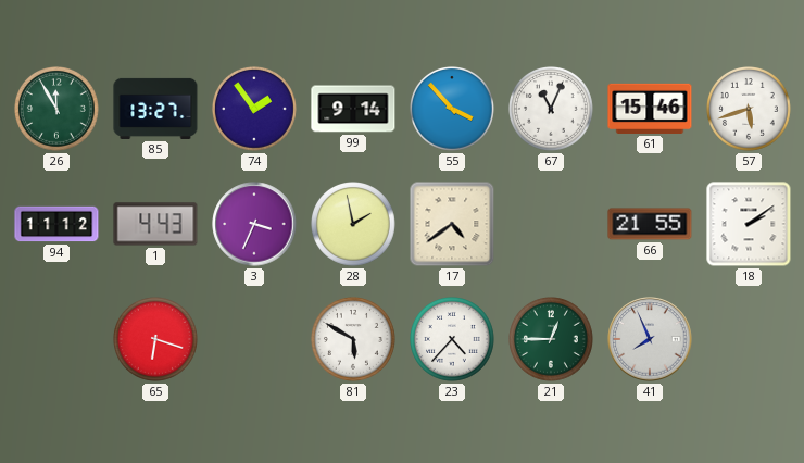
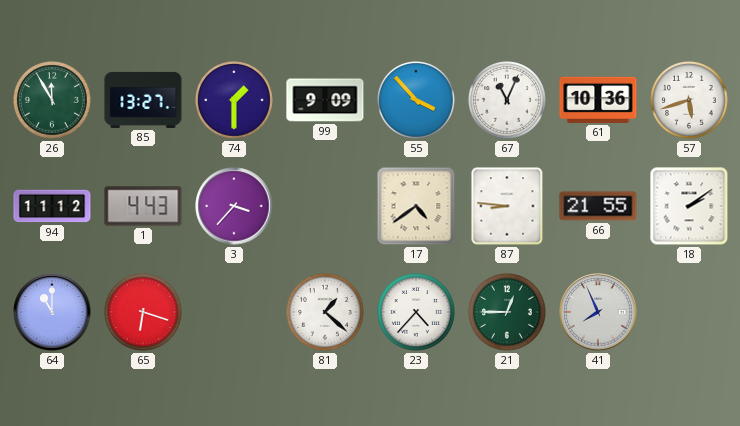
74: 1:54 -> 1:30
99: 9:14 -> 9:09
61: 15:46 -> 10:36
3: 3:34 -> 3:37
28: 1:58 -> none
87: none -> 8:46
64: none -> 11:00
81: 5:50 -> 1:22
